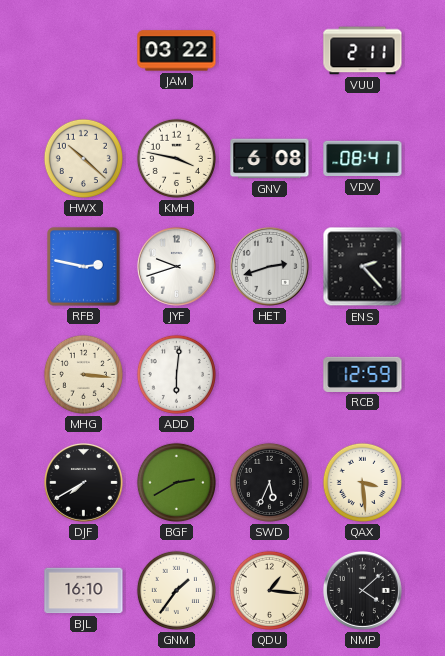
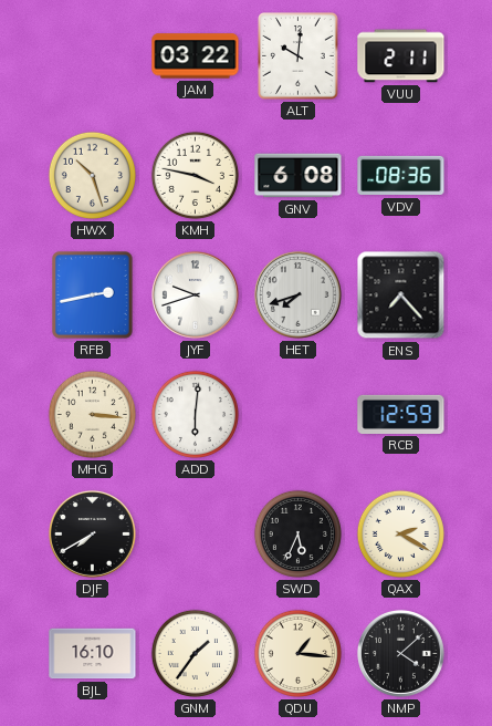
ALT: none -> 10:01
HWX: 10:22 -> 10:27
VDV: 08:41 -> 08:36
RFB: 2:47 -> 2:43
HET: 2:42 -> 7:42
ENS: 2:23 -> 7:23
BGF: 2:40 -> none
QAX: 3:29 -> 2:20
